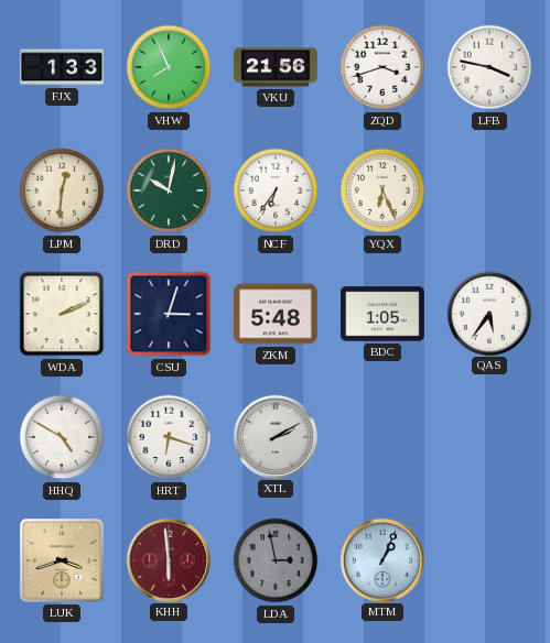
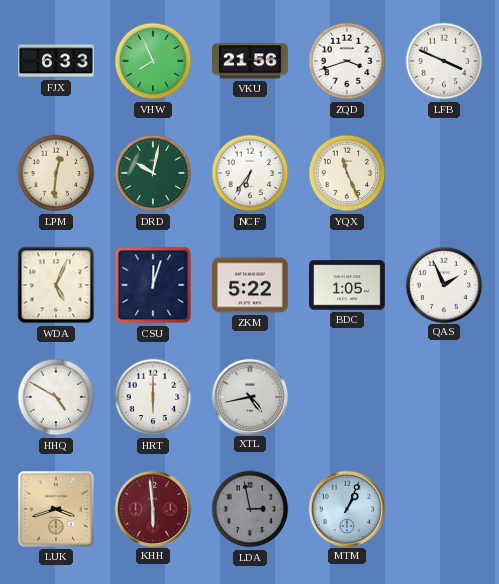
FJX: 1:33 -> 6:33
LFB: 3:47 -> 3:49
YQX: 6:26 -> 11:26
WDA: 2:11 -> 5:04
CSU: 3:03 -> 12:03
ZKM: 5:48 -> 5:22
QAS: 5:36 -> 1:56
HRT: 6:18 -> 6:00
XTL: 2:10 -> 4:43
